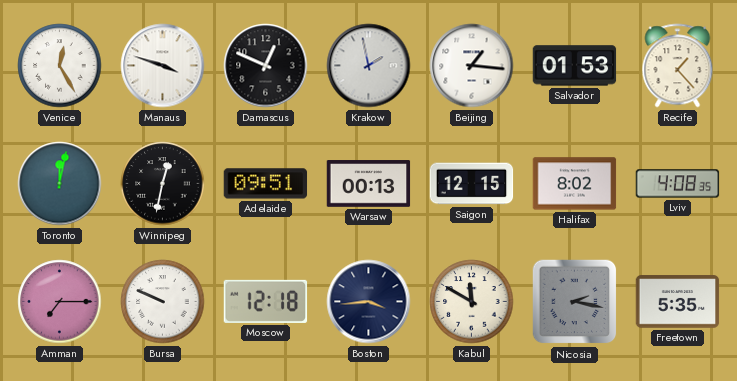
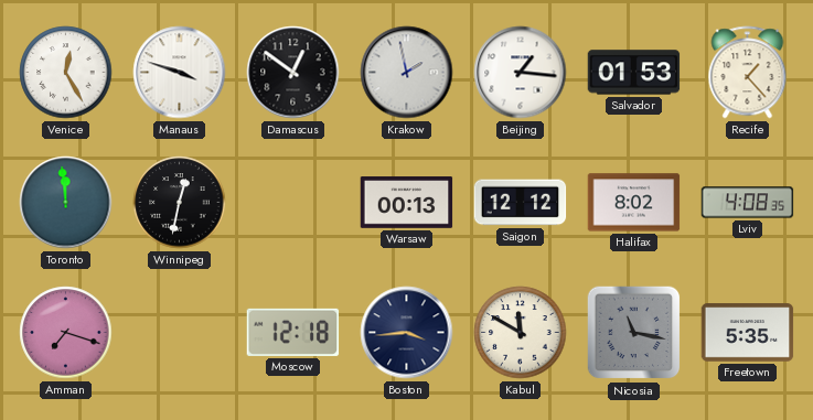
Damascus: 12:49 -> 12:51
Toronto: 12:02 -> 11:59
Adelaide: 09:51 -> none
Saigon: 12:15 -> 12:12
Amman: 7:15 -> 7:18
Bursa: 9:49 -> none
Nicosia: 2:17 -> 11:17
